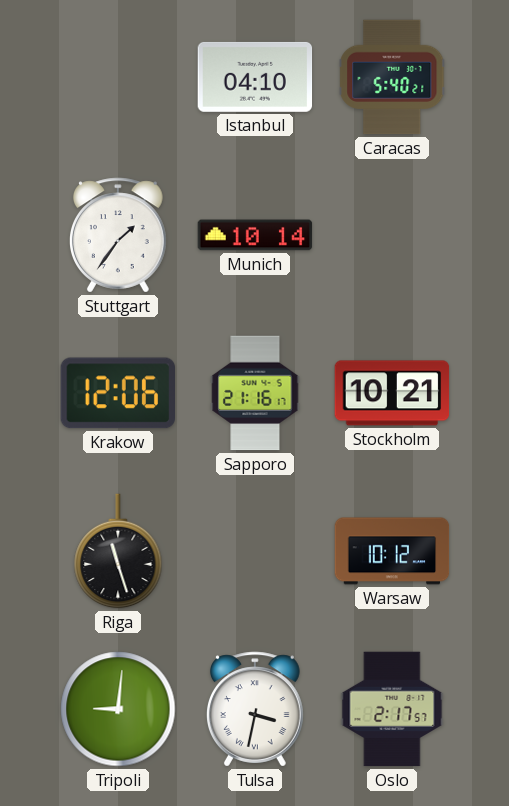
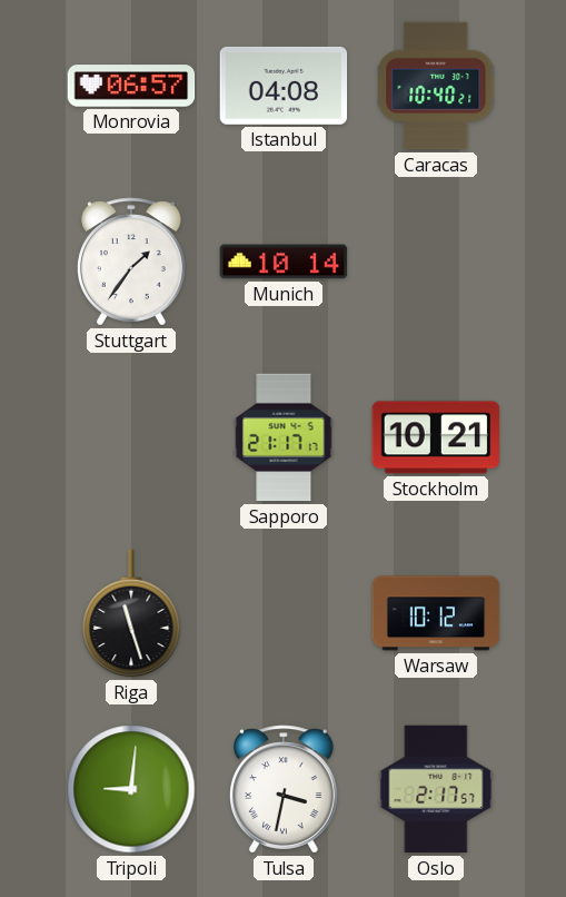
Monrovia: none -> 06:57
Istanbul: 04:10 -> 04:08
Caracas: 5:40 -> 10:40
Krakow: 12:06 -> none
Sapporo: 21:16 -> 21:17
